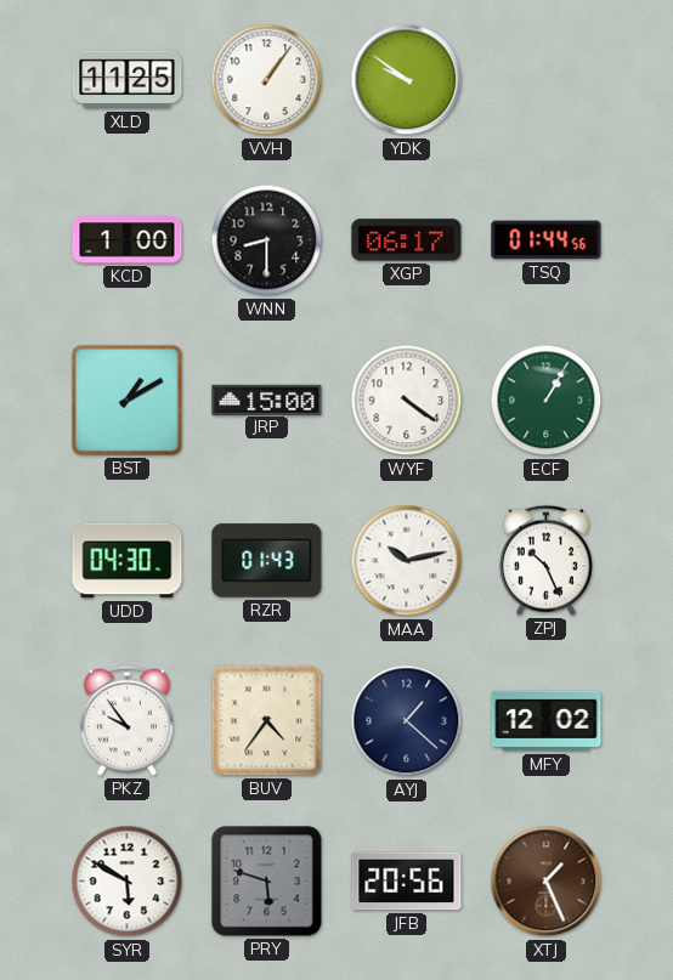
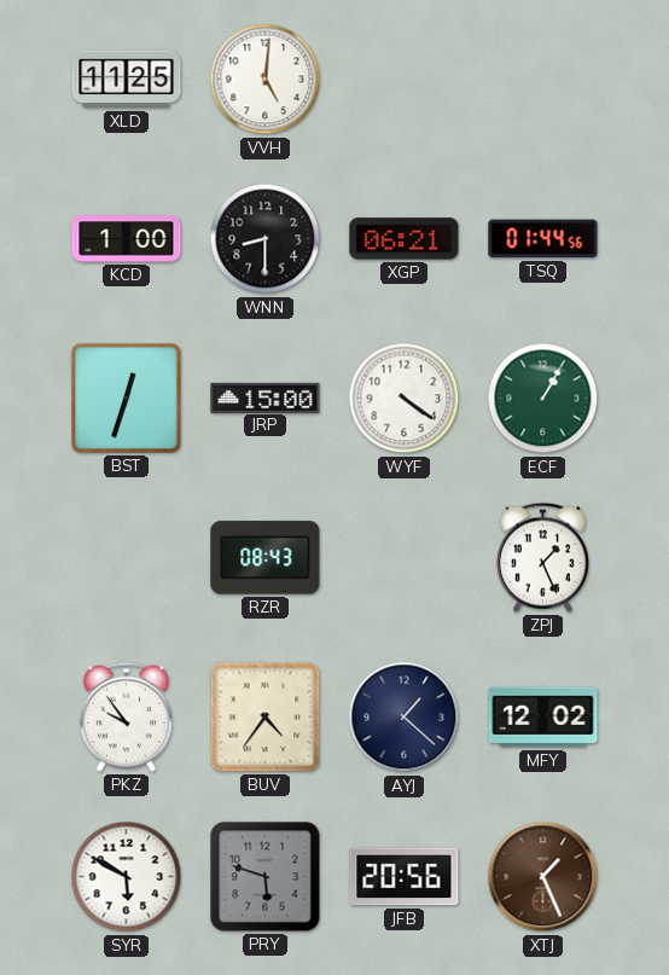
VVH: 1:06 -> 5:01
YDK: 9:51 -> none
XGP: 06:17 -> 06:21
BST: 1:10 -> 12:33
UDD: 04:30 -> none
RZR: 01:43 -> 08:43
MAA: 10:13 -> none
ZPJ: 10:26 -> 1:26
